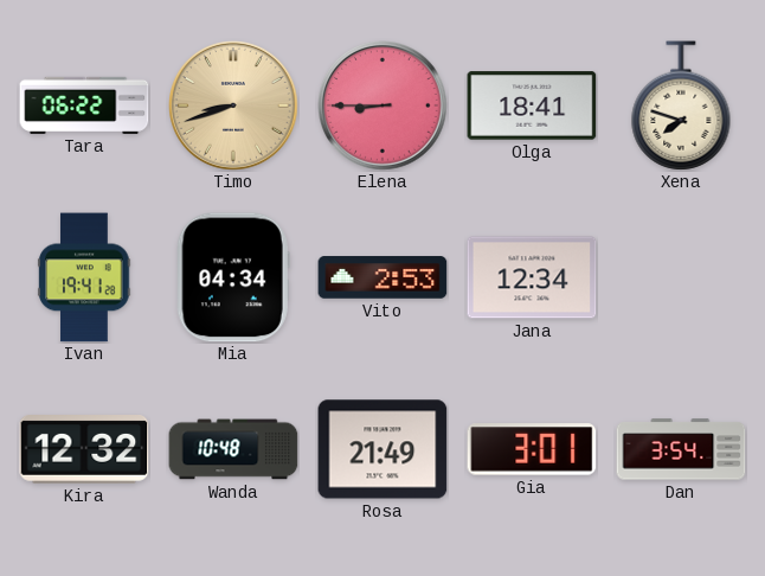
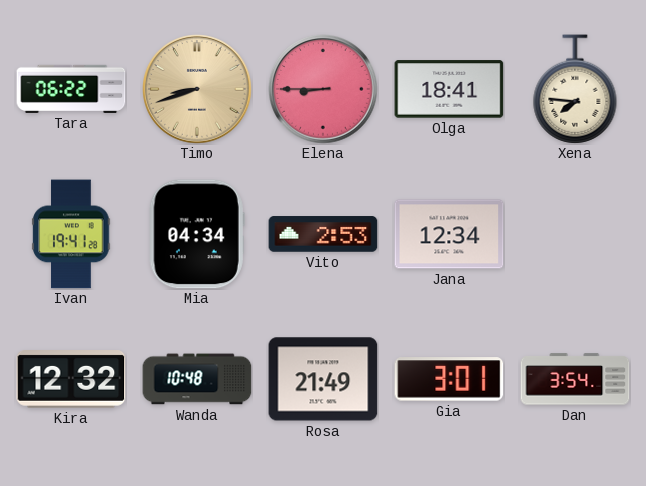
Xena: 7:48 -> 7:46
